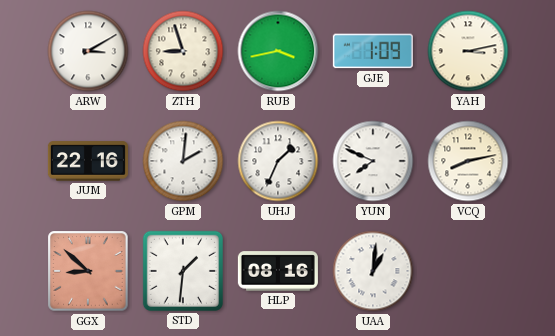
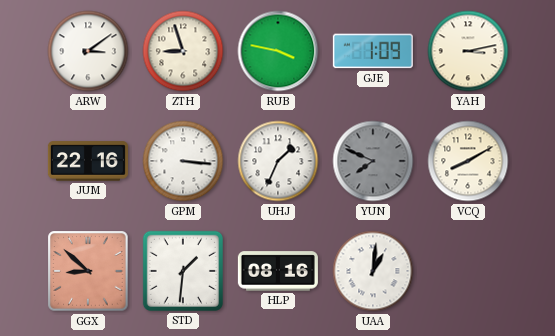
ARW: 3:10 -> 3:09
RUB: 3:43 -> 3:47
GPM: 2:01 -> 3:16
YUN dial: white -> grey
VCQ: 8:13 -> 8:10
